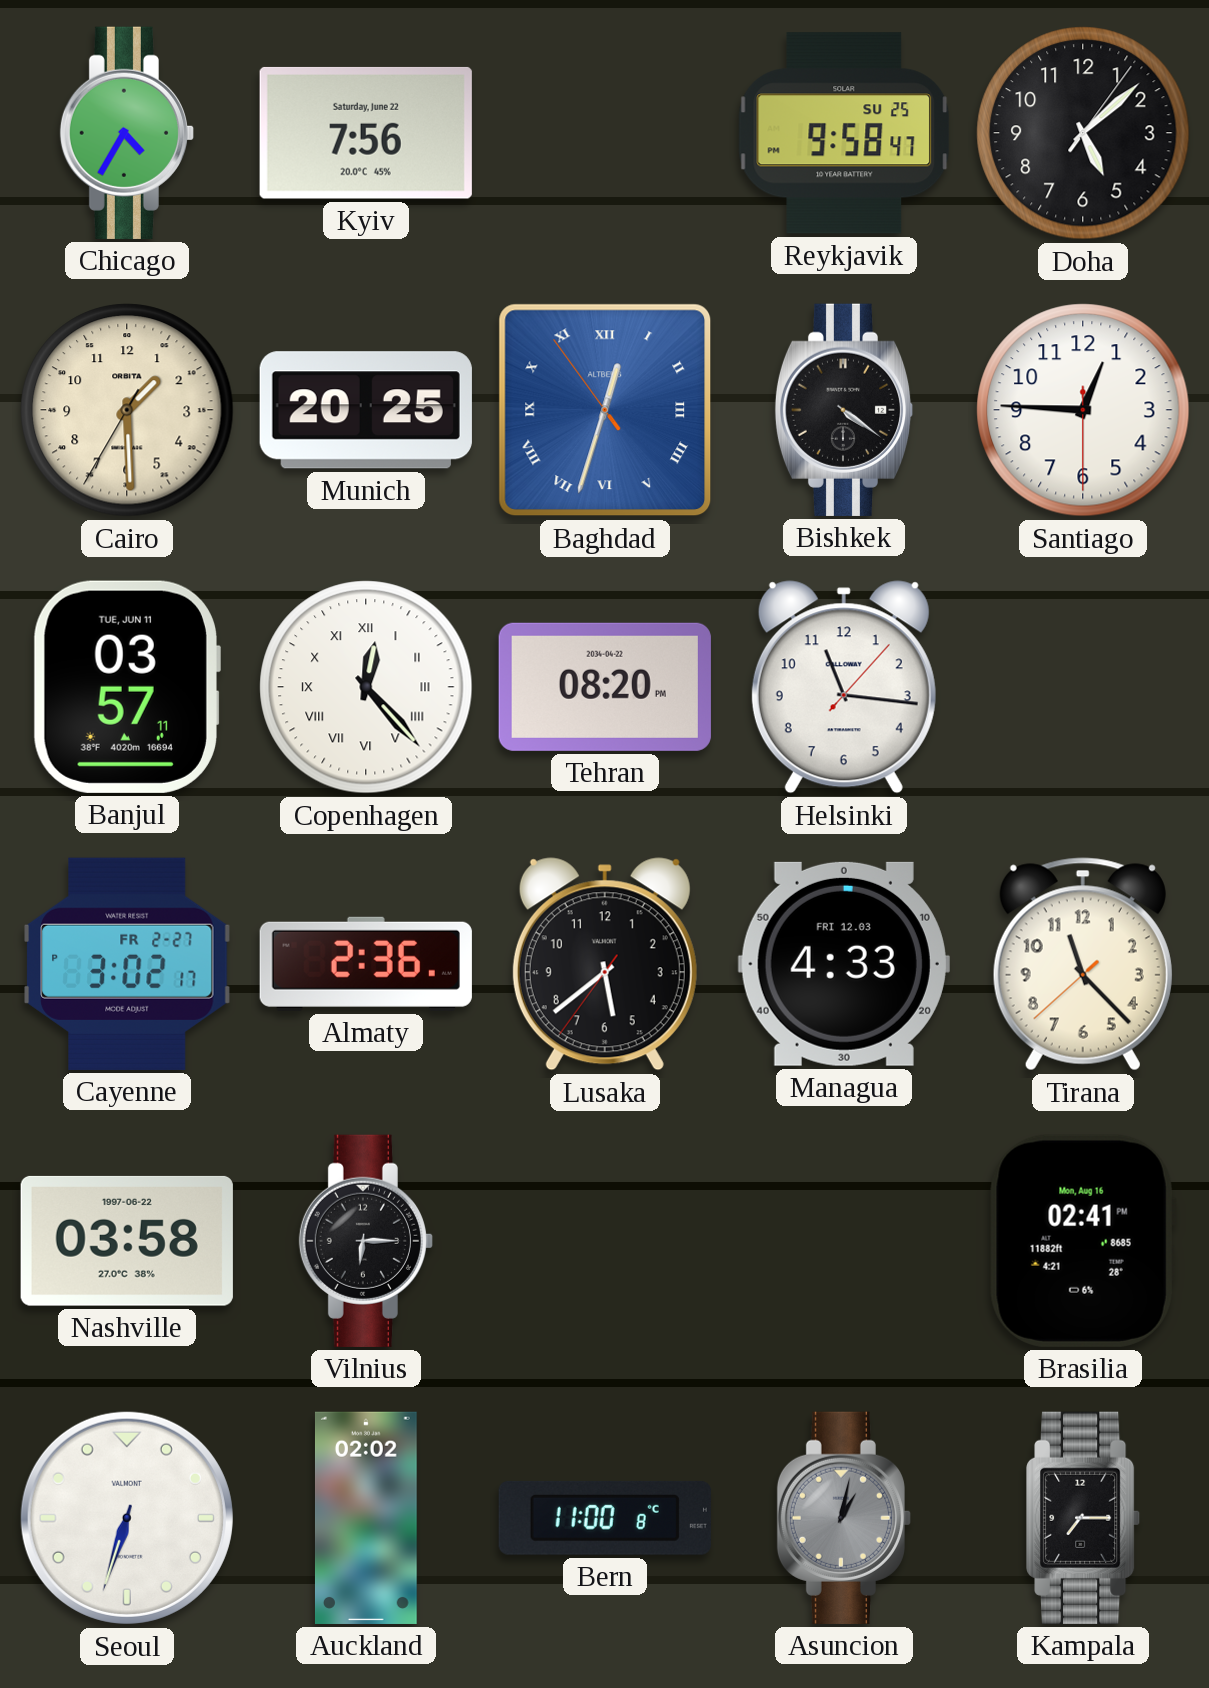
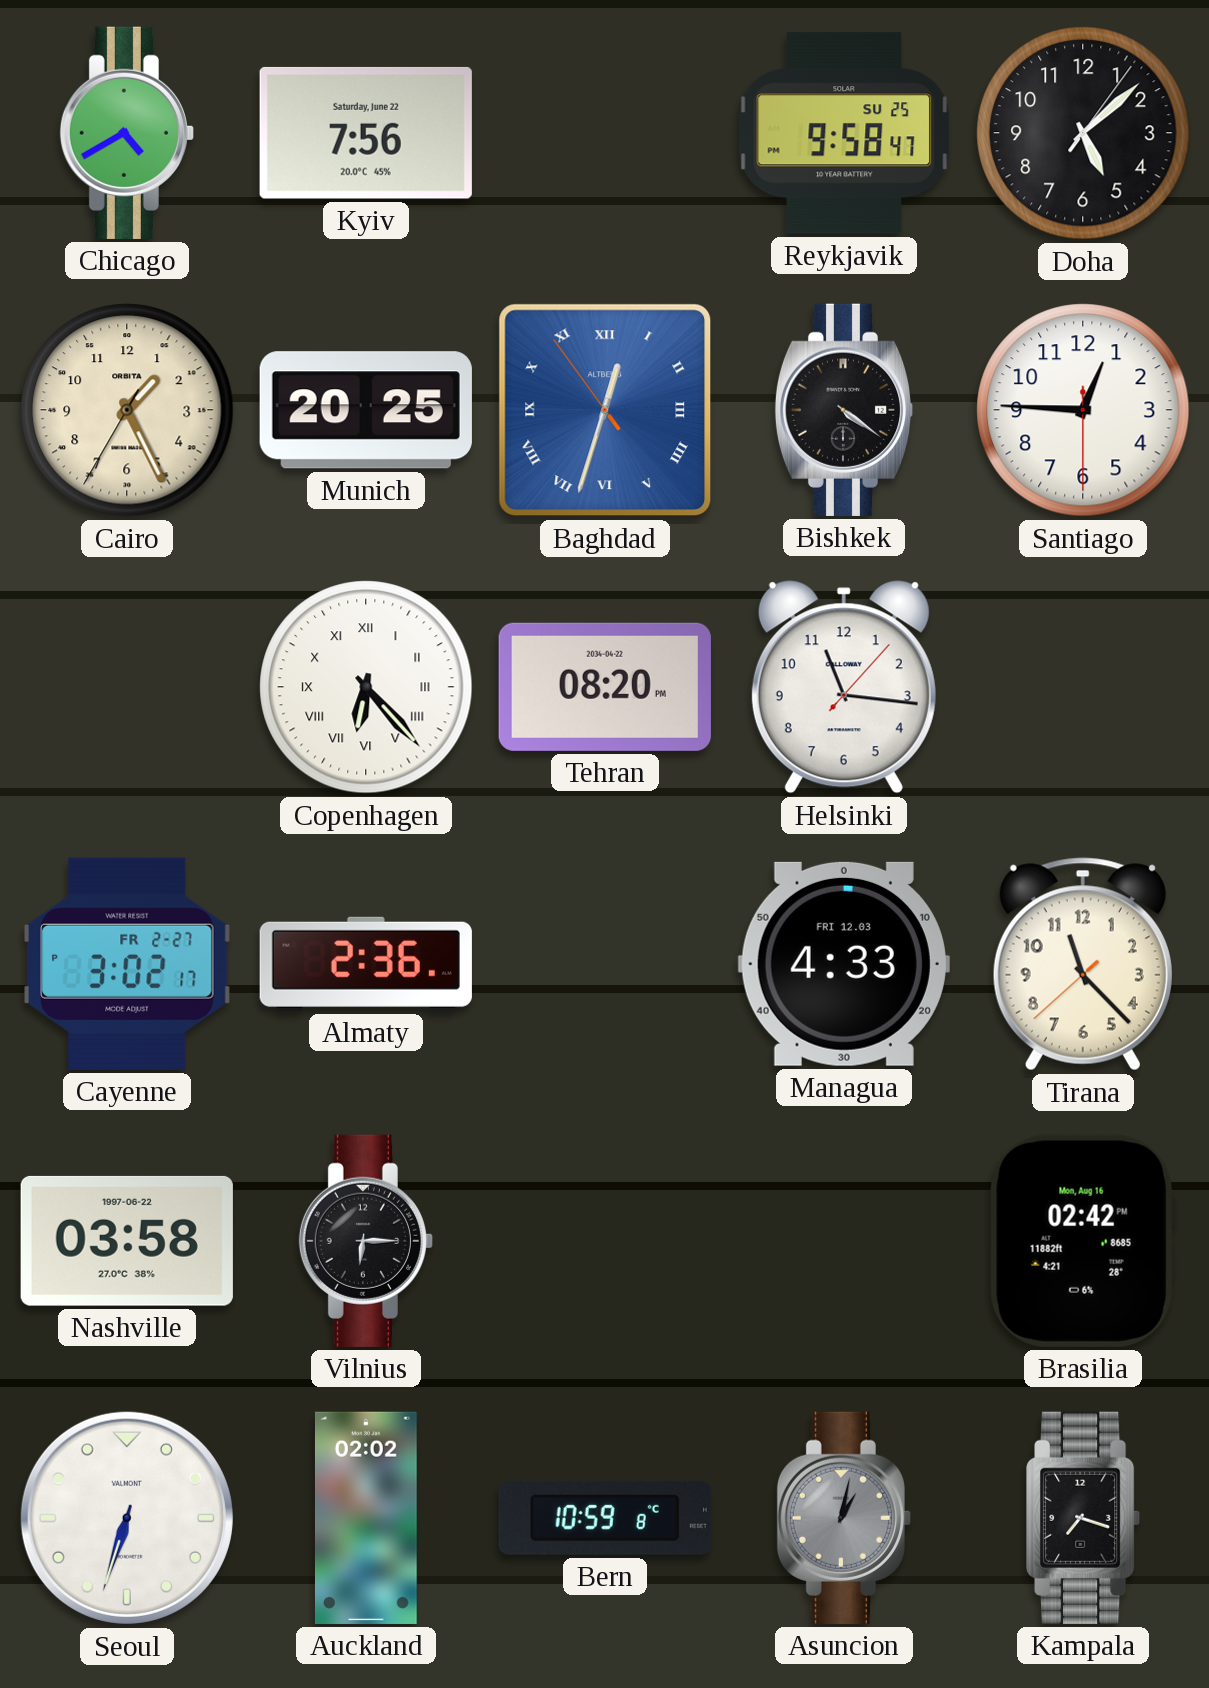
Chicago: 4:35 -> 4:40
Cairo: 1:29 -> 1:25
Banjul: 03:57 -> none
Copenhagen: 12:23 -> 6:23
Lusaka: 5:38 -> none
Brasilia: 02:41 -> 02:42
Bern: 11:00 -> 10:59
Kampala: 7:15 -> 7:18
